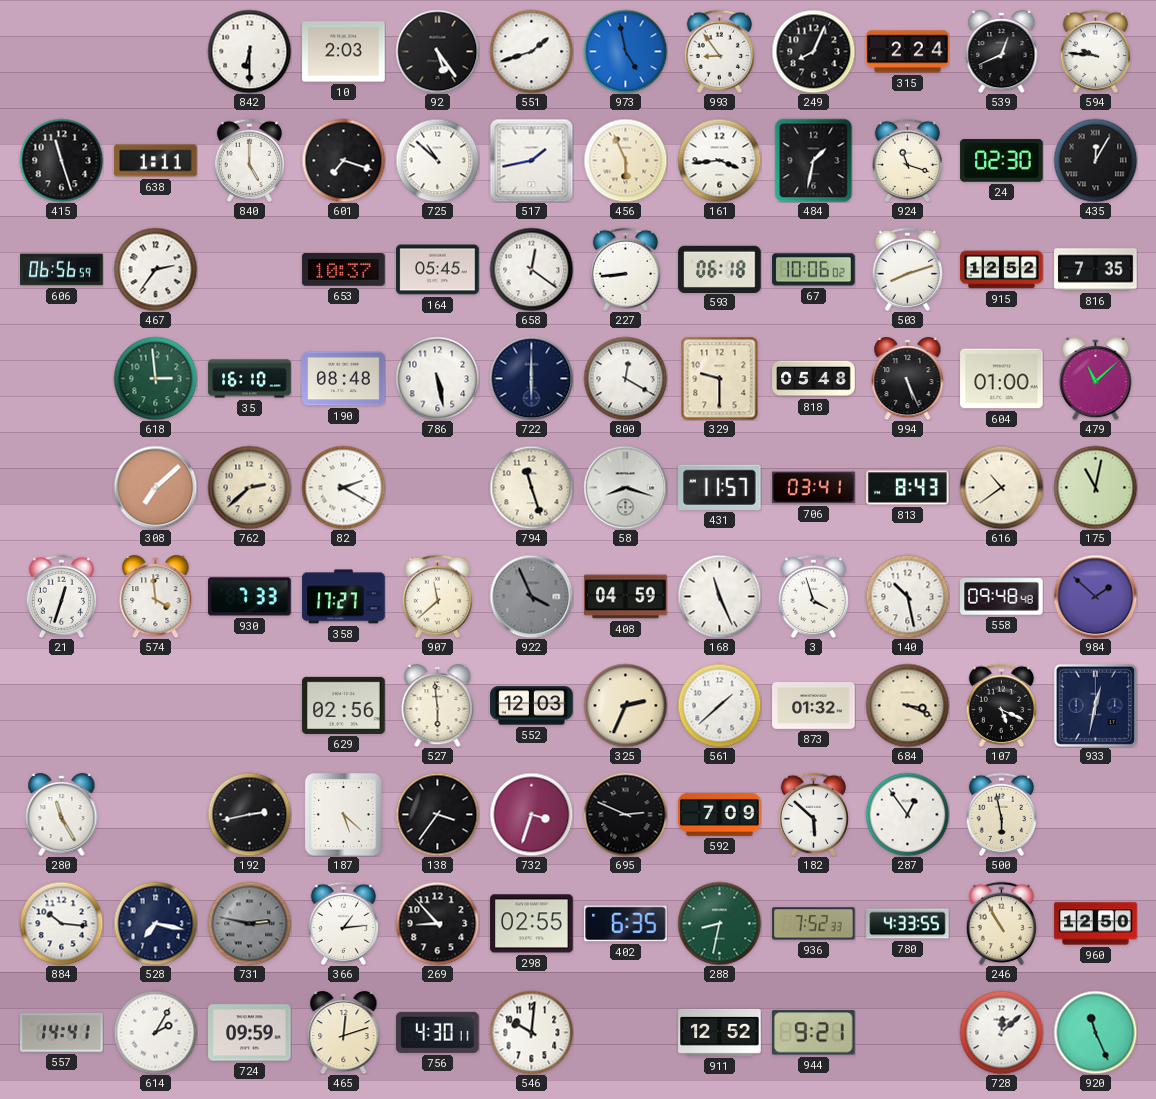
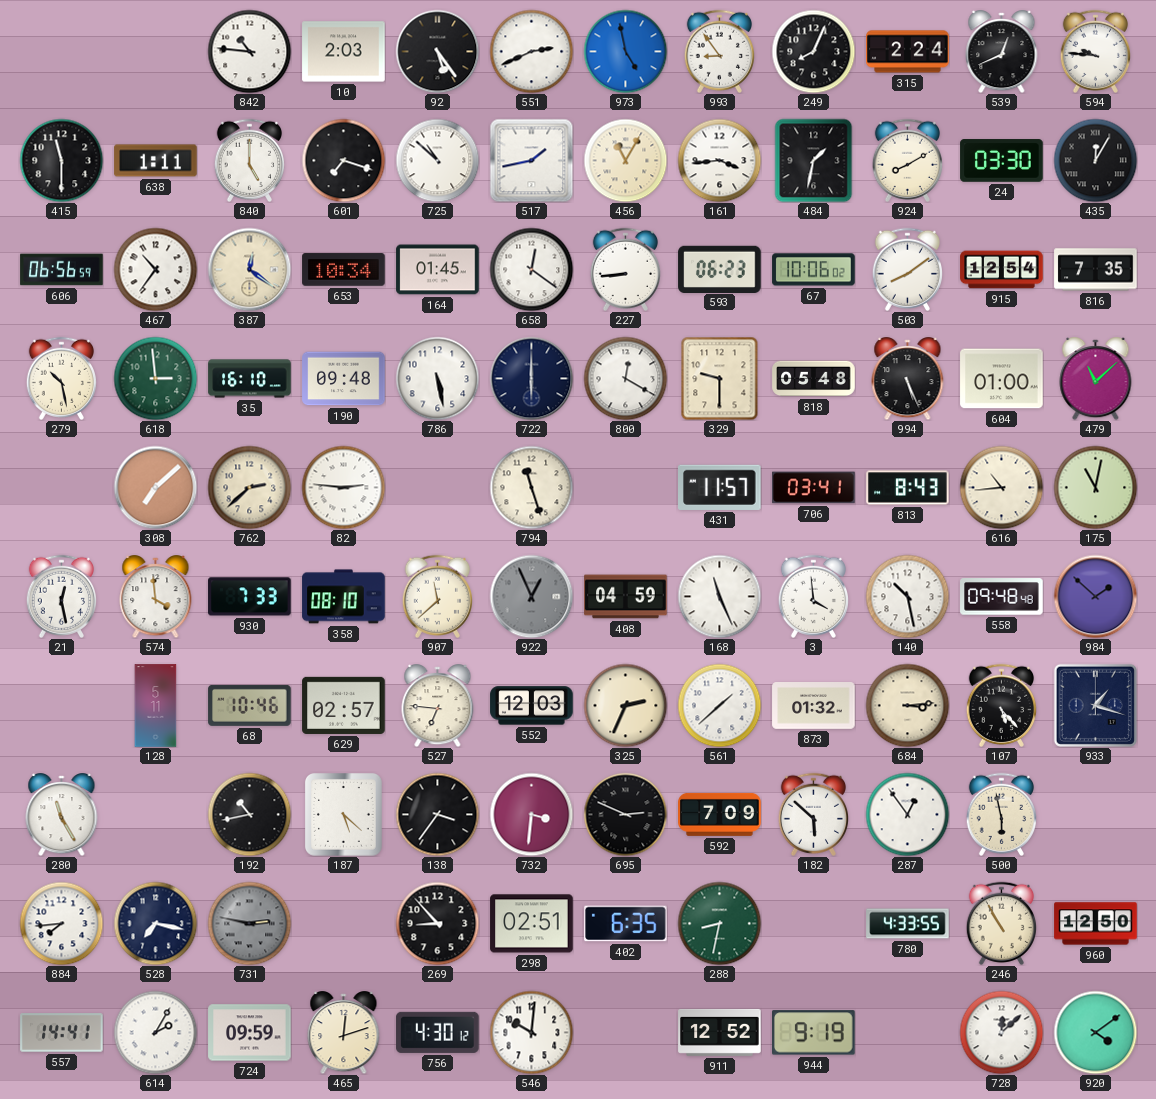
842: 6:30 -> 10:46
551: 1:42 -> 2:41
415: 11:27 -> 11:30
456: 5:56 -> 11:05
924: 11:18 -> 8:10
24: 02:30 -> 03:30
467: 2:36 -> 10:36
387: none -> 12:21
653: 10:37 -> 10:34
164: 05:45 -> 01:45
593: 06:18 -> 06:23
503: 8:12 -> 8:09
915: 12:52 -> 12:54
279: none -> 10:28
190: 08:48 -> 09:48
82: 2:20 -> 2:46
58: 8:18 -> none
616: 10:39 -> 10:44
21: 12:33 -> 12:28
358: 17:27 -> 08:10
922: 3:56 -> 12:56
3: 3:57 -> 3:59
128: none -> 5:11
68: none -> 10:46
629: 02:56 -> 02:57
527: 5:59 -> 6:46
684: 3:19 -> 3:14
107: 5:19 -> 5:23
933: 12:32 -> 1:18
192: 2:43 -> 10:43
732: 3:33 -> 3:31
884: 10:16 -> 7:44
366: 1:14 -> none
298: 02:55 -> 02:51
936: 7:52 -> none
756: 4:30:11 -> 4:30:12
944: 9:21 -> 9:19
920: 11:26 -> 4:09
